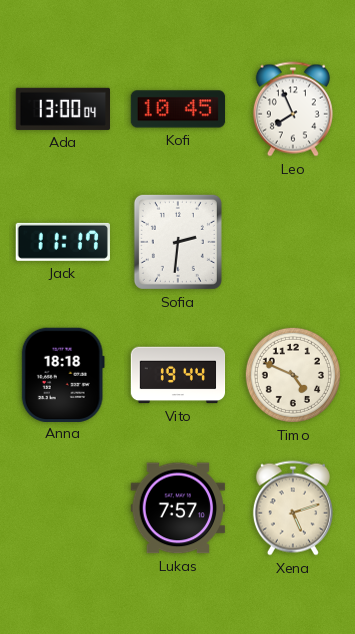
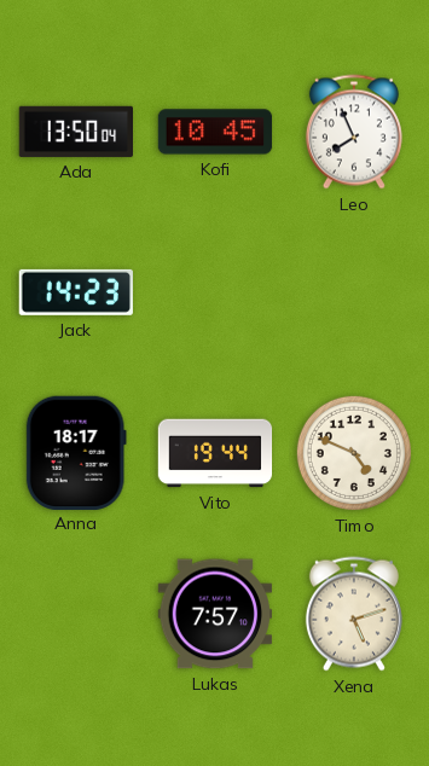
Ada: 13:00 -> 13:50
Jack: 11:17 -> 14:23
Sofia: 2:31 -> none
Anna: 18:18 -> 18:17
